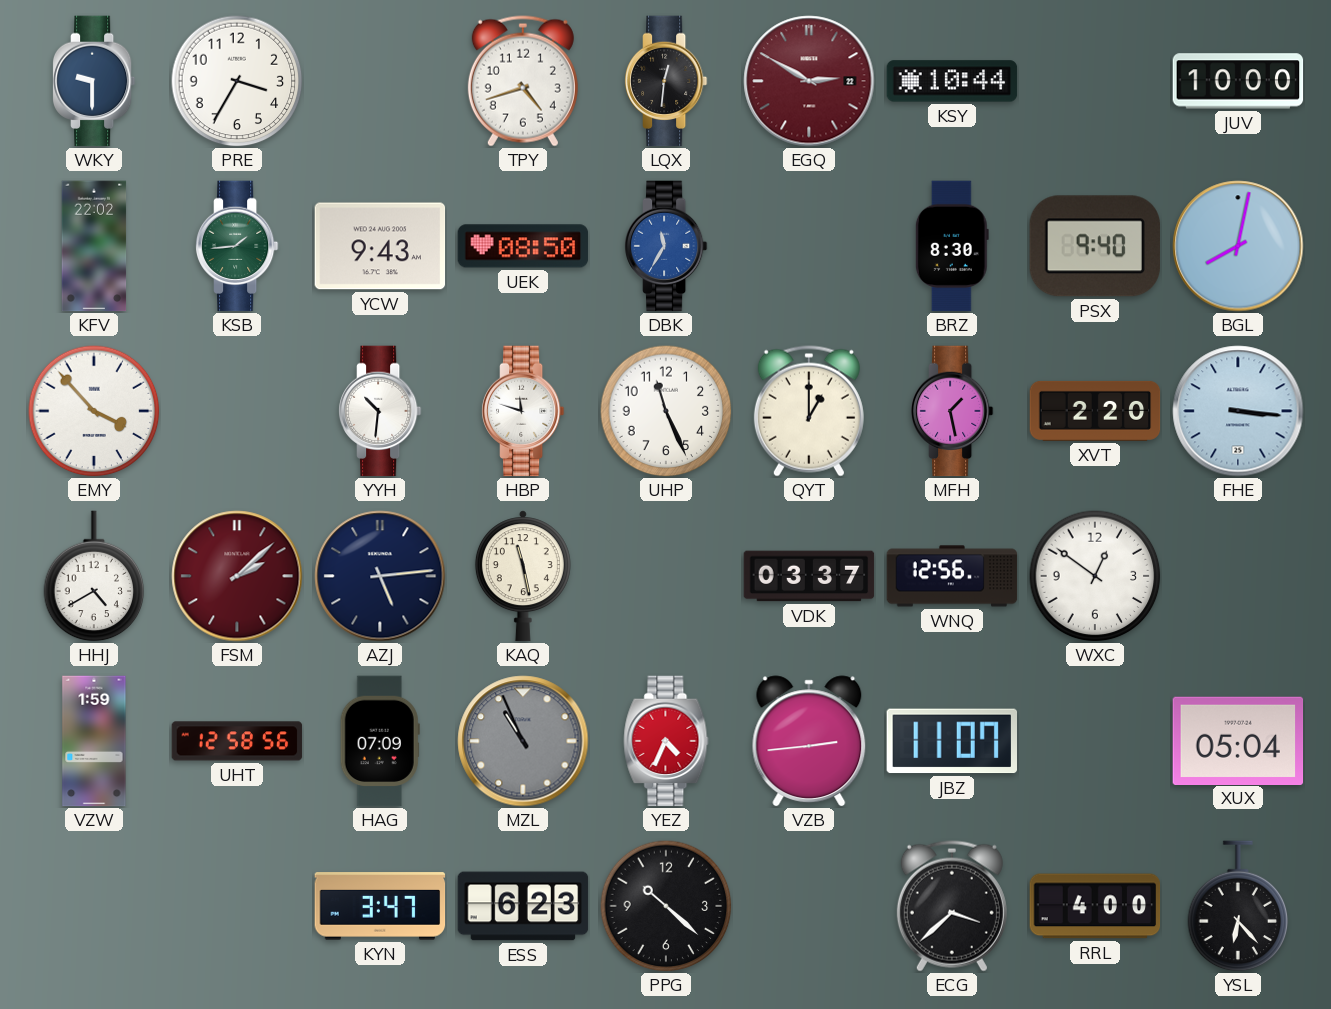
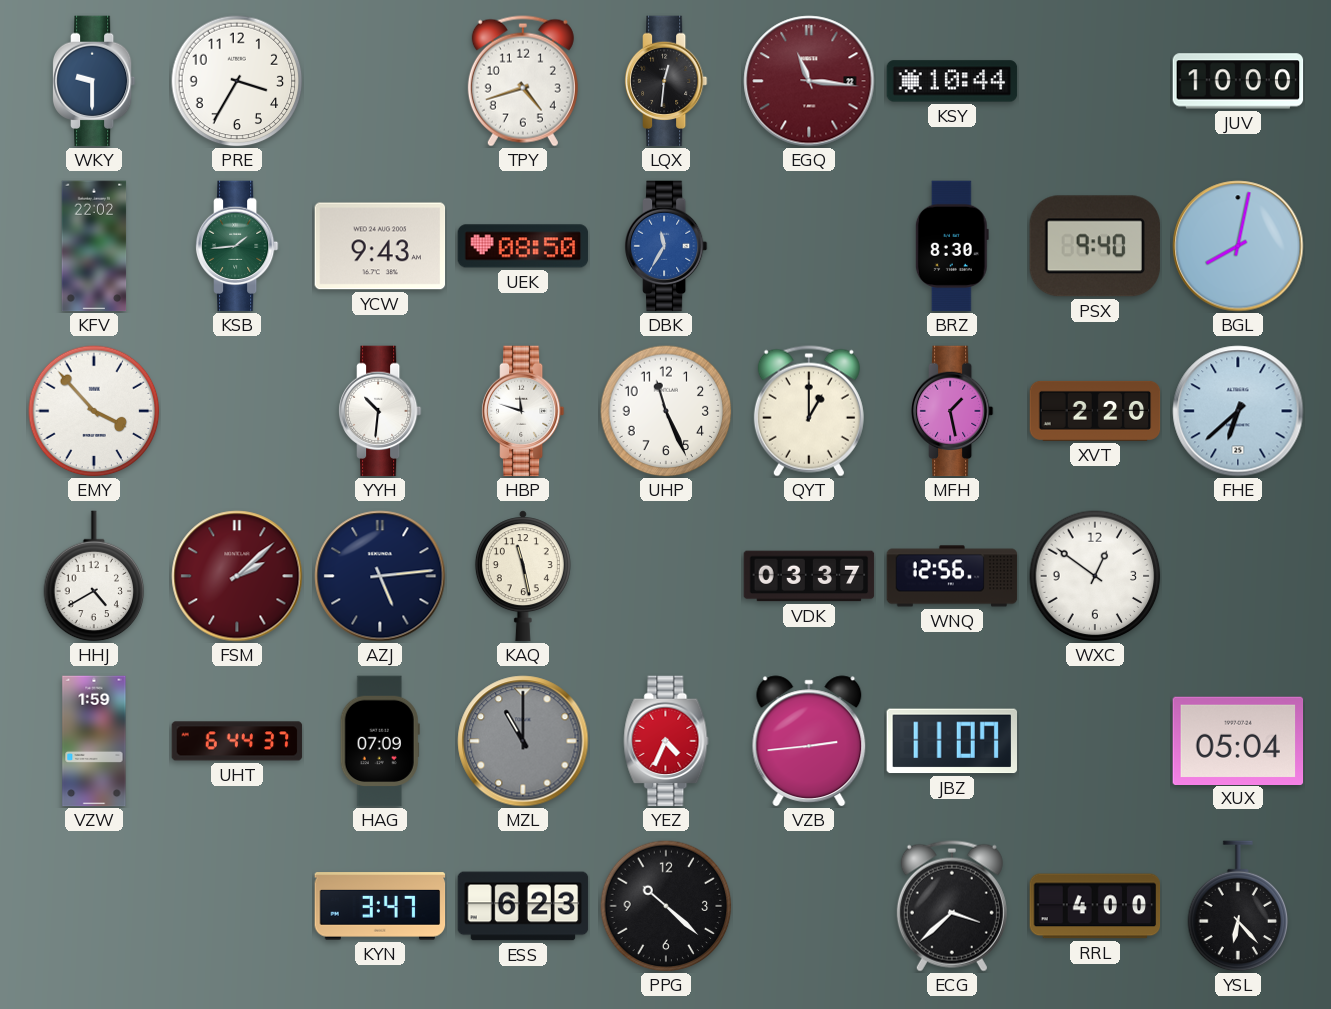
EGQ: 2:50 -> 11:16
FHE: 3:16 -> 6:38
UHT: 12:58 -> 6:44
MZL: 10:56 -> 11:00
